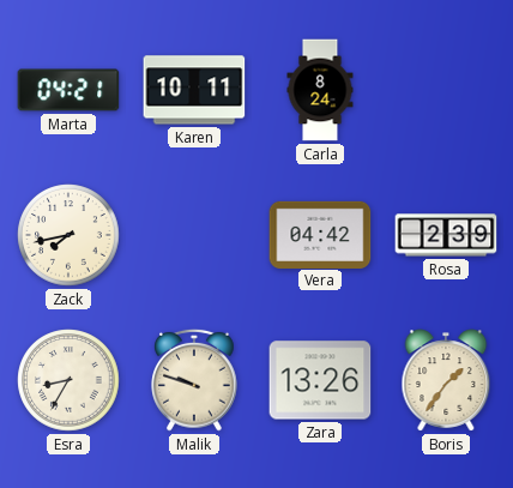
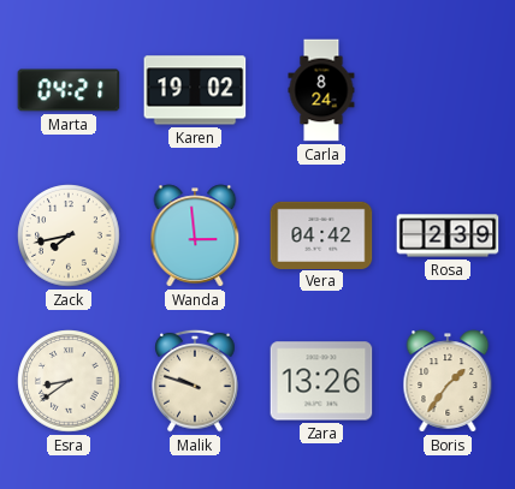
Karen: 10:11 -> 19:02
Wanda: none -> 2:59
Esra: 8:35 -> 8:39
